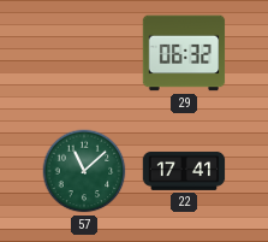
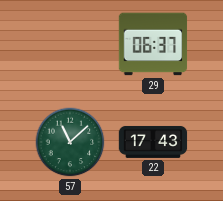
29: 06:32 -> 06:37
22: 17:41 -> 17:43
